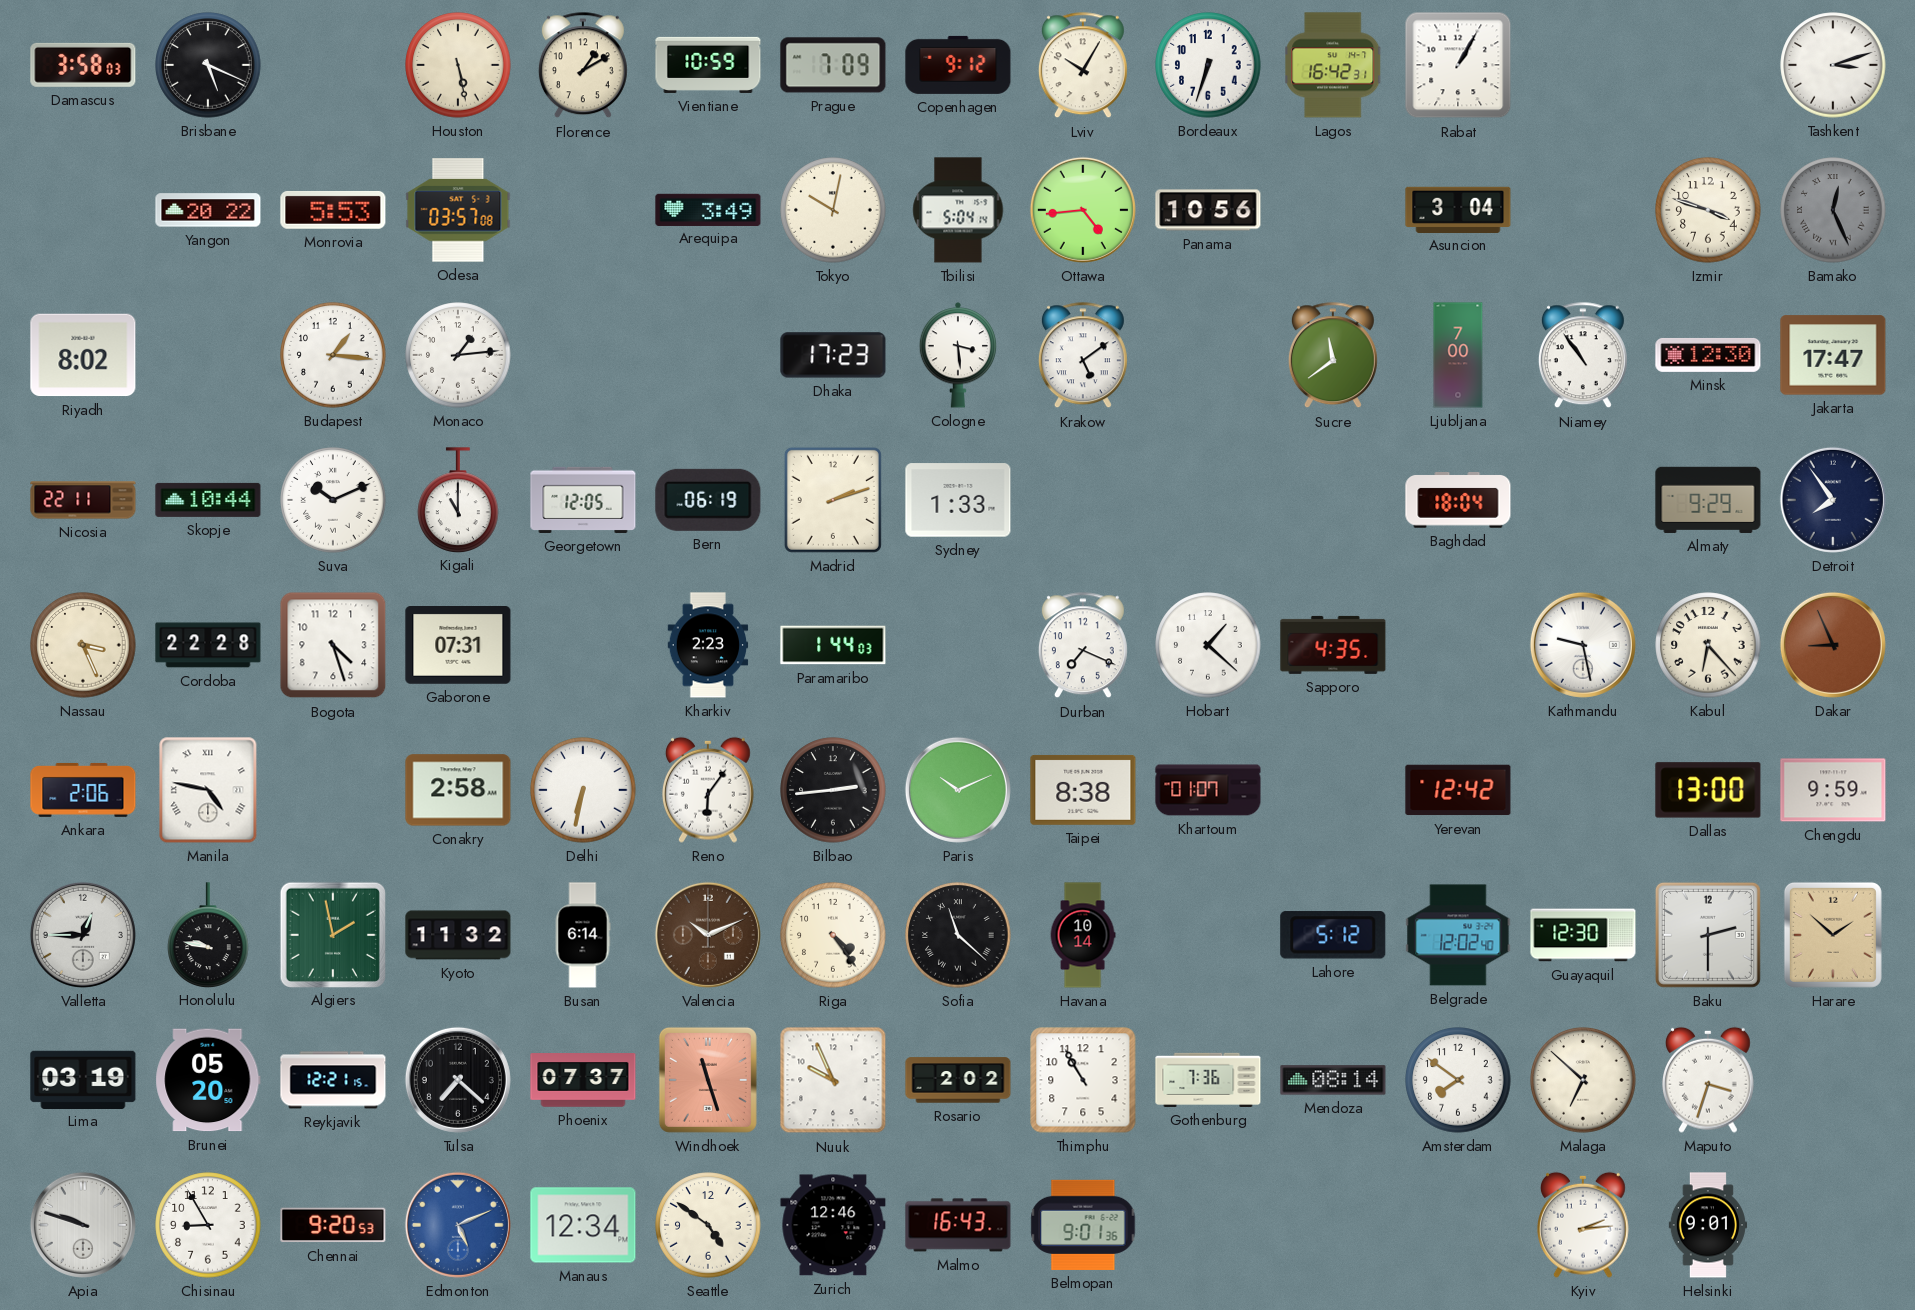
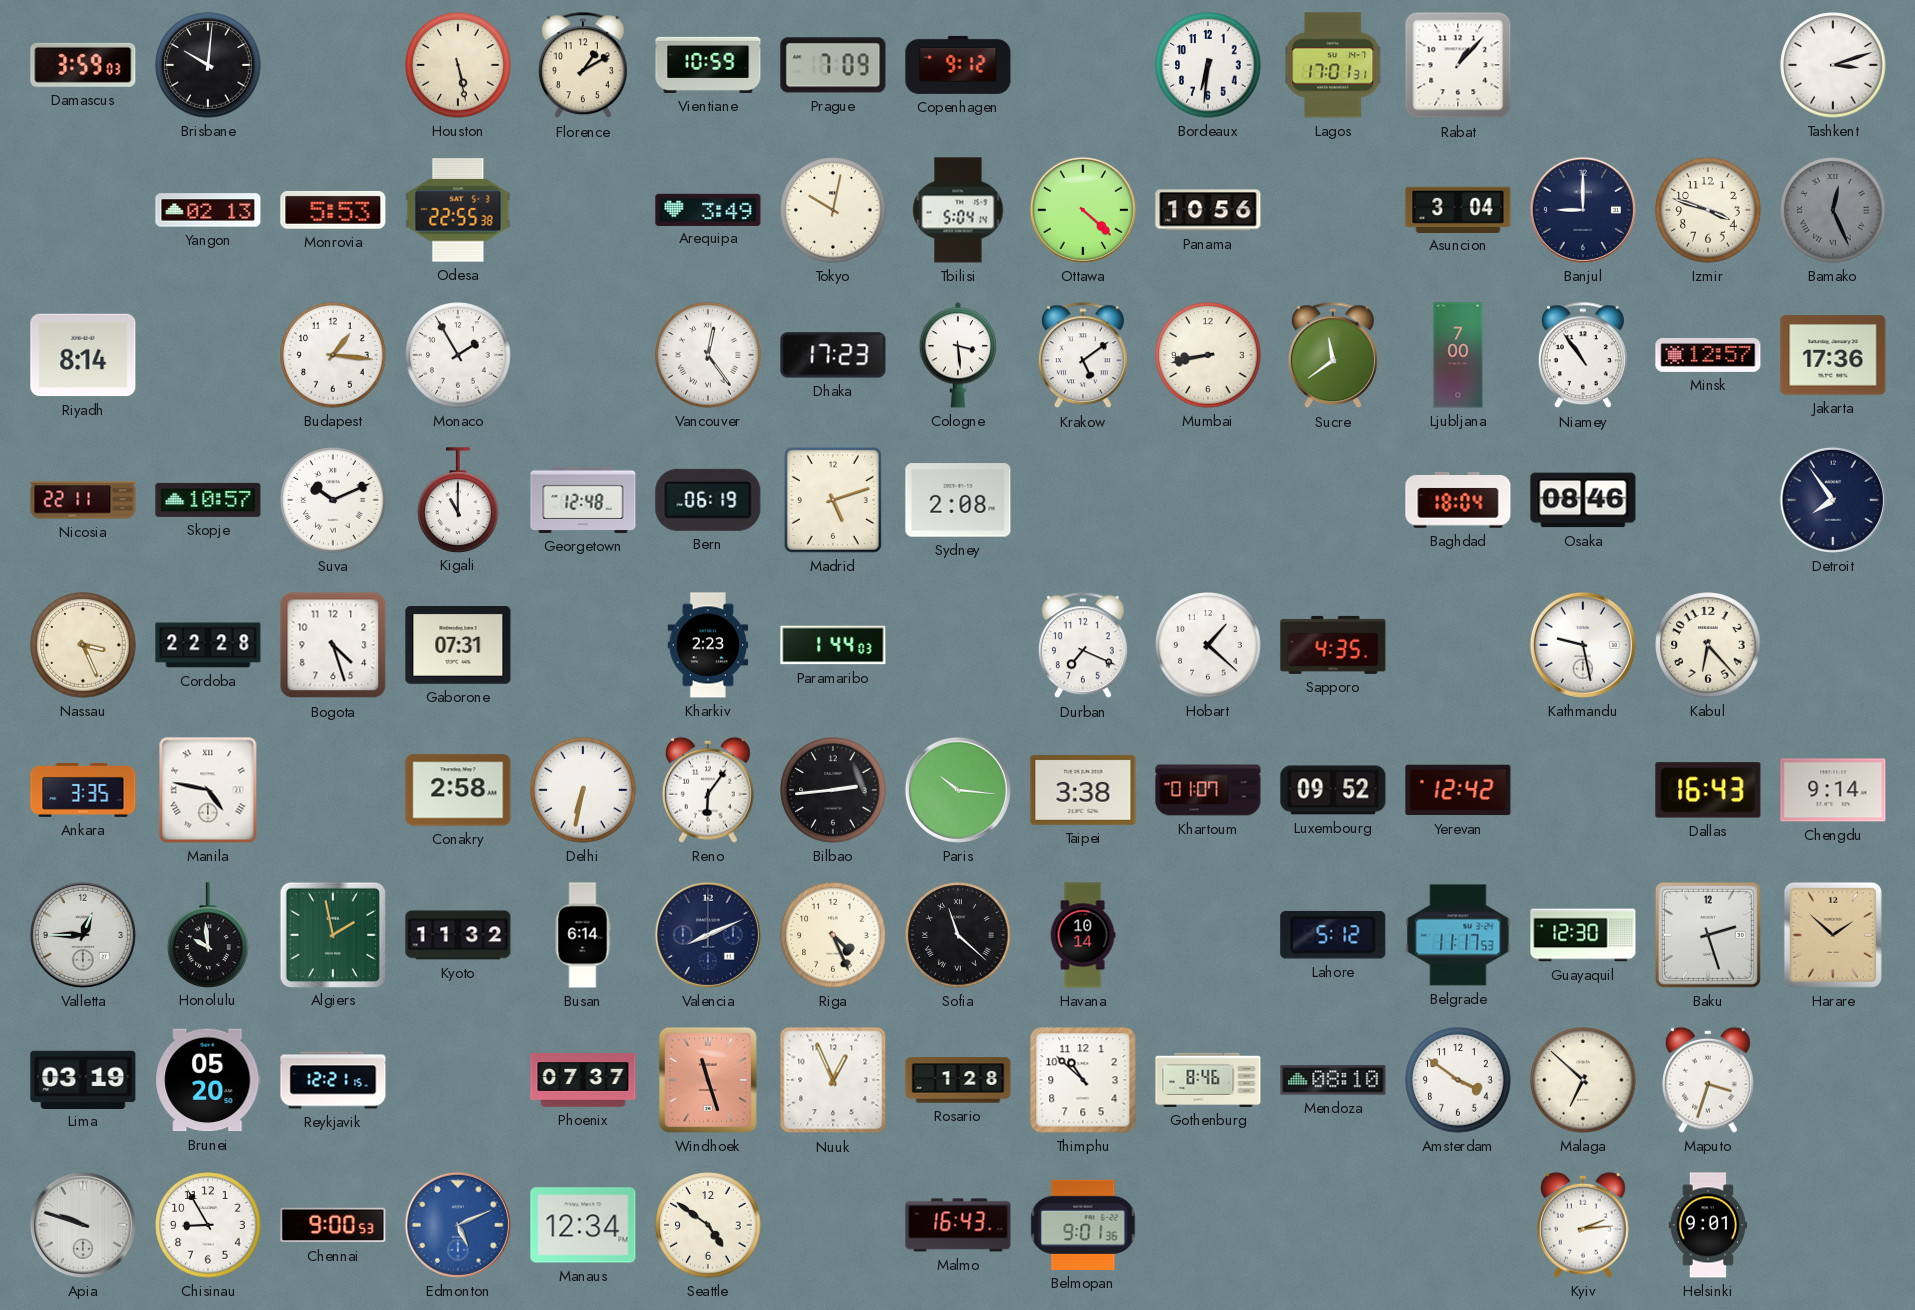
Damascus: 3:58 -> 3:59
Brisbane: 5:19 -> 10:01
Lviv: 10:05 -> none
Bordeaux: 6:33 -> 6:31
Lagos: 16:42 -> 17:01
Rabat: 1:05 -> 1:07
Yangon: 20:22 -> 02:13
Odesa: 03:57 -> 22:55
Ottawa: 4:44 -> 4:22
Banjul: none -> 9:00
Riyadh: 8:02 -> 8:14
Monaco: 1:14 -> 1:55
Vancouver: none -> 12:24
Mumbai: none -> 8:43
Minsk: 12:30 -> 12:57
Jakarta: 17:47 -> 17:36
Skopje: 10:44 -> 10:57
Georgetown: 12:05 -> 12:48
Madrid: 2:12 -> 5:12
Sydney: 1:33 -> 2:08
Osaka: none -> 08:46
Almaty: 9:29 -> none
Dakar: 8:56 -> none
Ankara: 2:06 -> 3:35
Paris: 10:11 -> 10:16
Taipei: 8:38 -> 3:38
Luxembourg: none -> 09:52
Dallas: 13:00 -> 16:43
Chengdu: 9:59 -> 9:14
Honolulu: 9:47 -> 9:59
Valencia: 10:11 -> 8:11
Valencia dial: brown -> navy
Riga: 4:24 -> 4:26
Belgrade: 12:02 -> 11:17
Baku: 2:30 -> 2:27
Tulsa: 7:22 -> none
Nuuk: 9:56 -> 12:56
Rosario: 2:02 -> 1:28
Thimphu: 10:55 -> 10:52
Gothenburg: 7:36 -> 8:46
Mendoza: 08:14 -> 08:10
Amsterdam: 7:51 -> 3:51
Chennai: 9:20 -> 9:00
Zurich: 12:46 -> none
